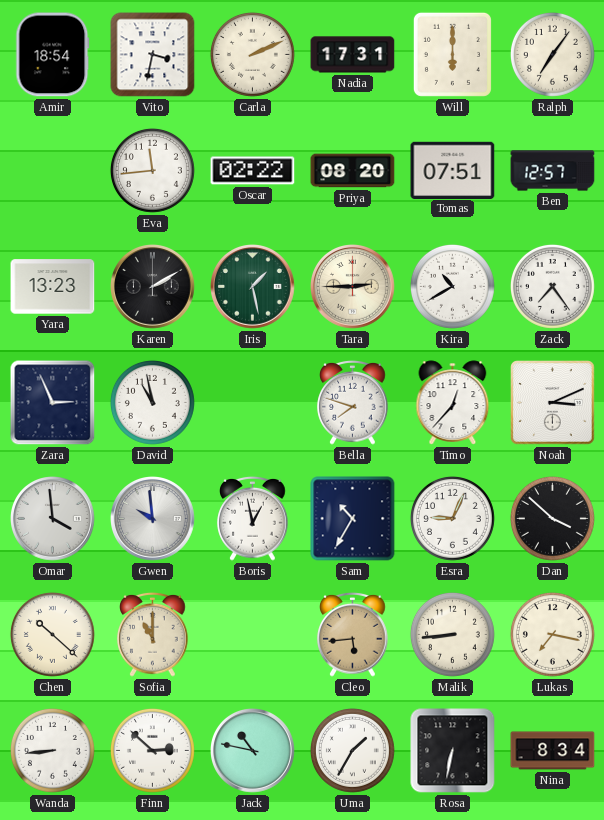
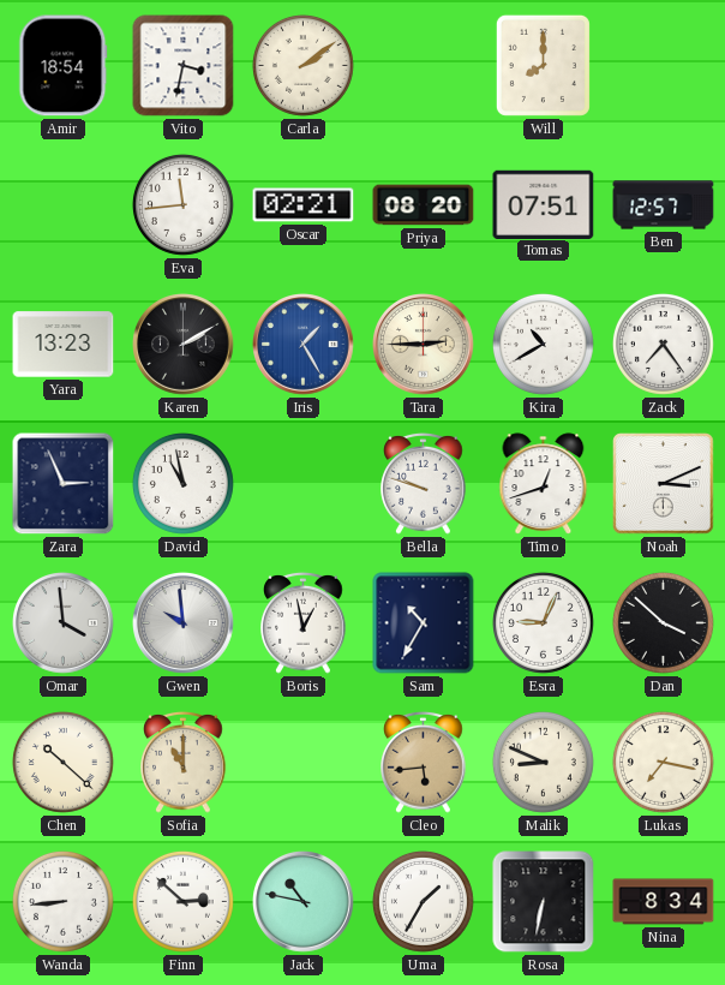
Carla: 2:11 -> 2:09
Nadia: 17:31 -> none
Will: 6:00 -> 8:00
Ralph: 7:06 -> none
Oscar: 02:22 -> 02:21
Iris: 1:28 -> 1:25
Iris dial: green -> blue
Bella: 7:48 -> 9:48
Timo: 12:37 -> 12:42
Malik: 8:44 -> 8:49
